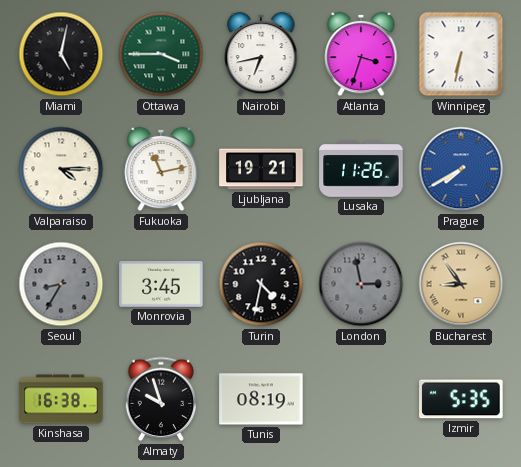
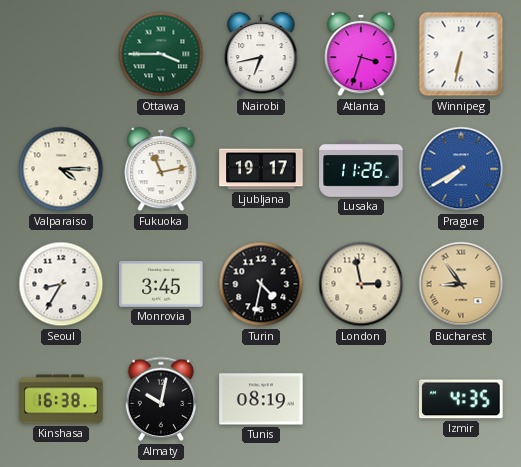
Miami: 5:02 -> none
Ljubljana: 19:21 -> 19:17
Seoul dial: grey -> white
London dial: grey -> cream
Almaty: 9:57 -> 10:02
Izmir: 5:35 -> 4:35
